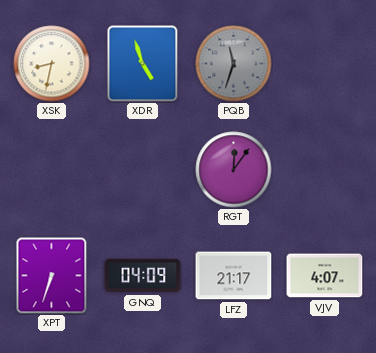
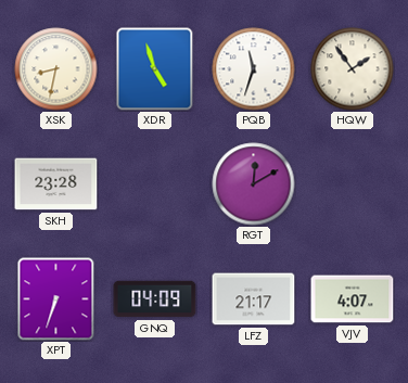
PQB dial: grey -> white
HQW: none -> 1:54
SKH: none -> 23:28
RGT: 12:06 -> 12:10
